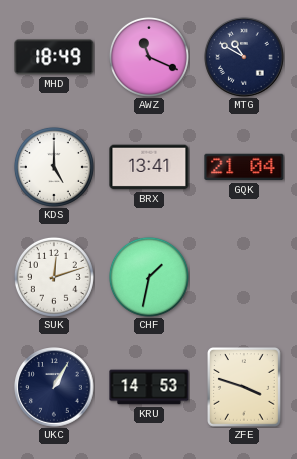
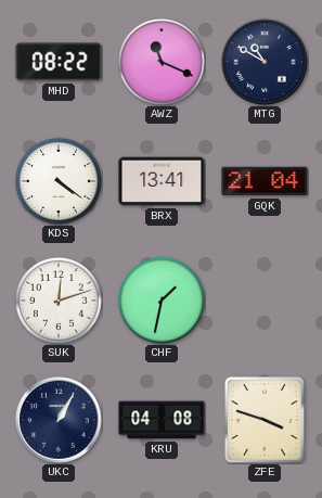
MHD: 18:49 -> 08:22
KDS: 5:00 -> 4:21
KRU: 14:53 -> 04:08
